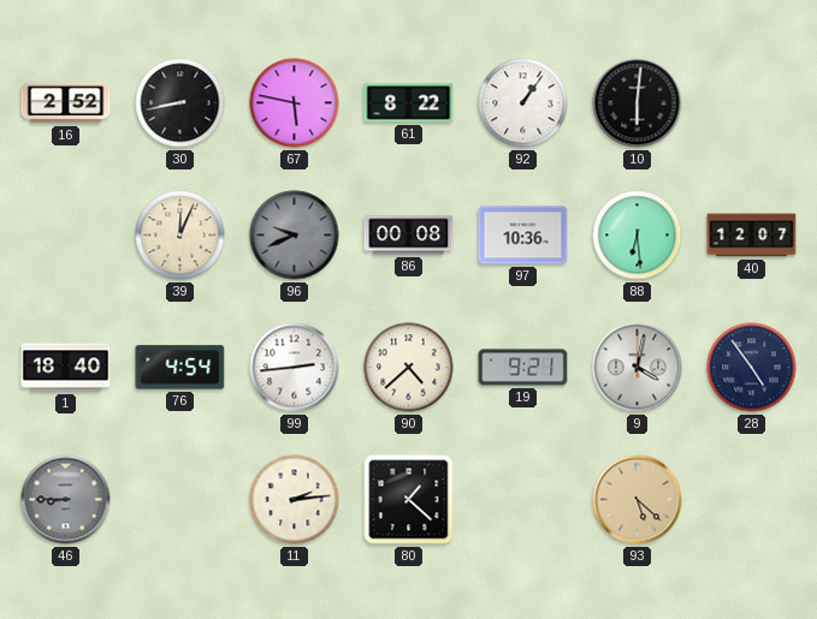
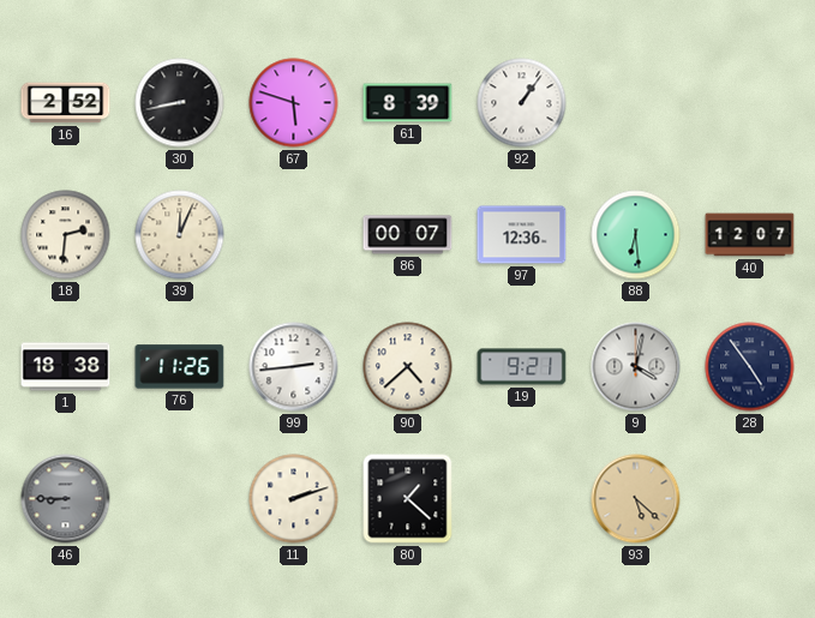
67: 5:47 -> 5:48
61: 8:22 -> 8:39
10: 6:01 -> none
18: none -> 2:31
96: 9:41 -> none
86: 00:08 -> 00:07
97: 10:36 -> 12:36
1: 18:40 -> 18:38
76: 4:54 -> 11:26
11: 2:14 -> 2:12
